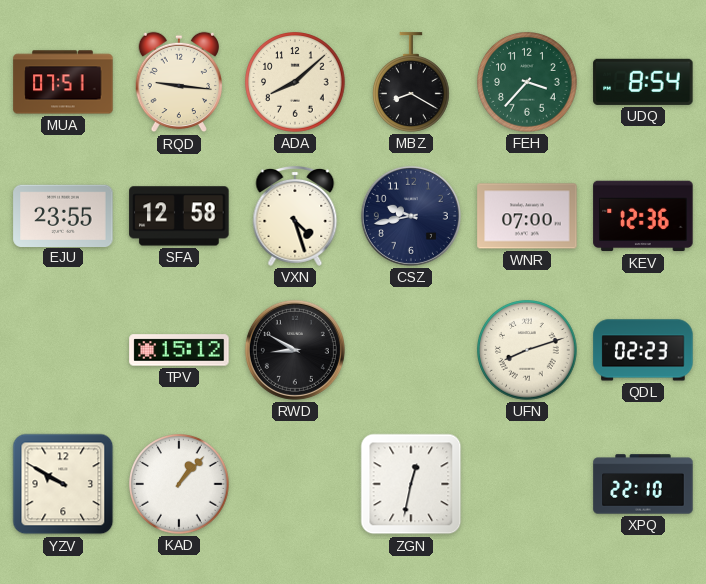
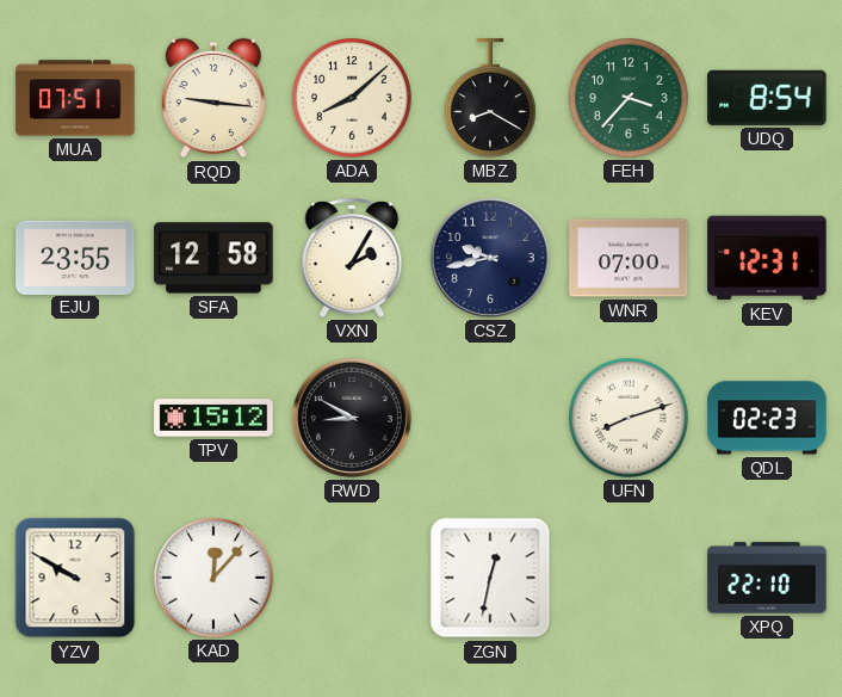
VXN: 4:27 -> 2:05
KEV: 12:36 -> 12:31
KAD: 1:07 -> 12:07
